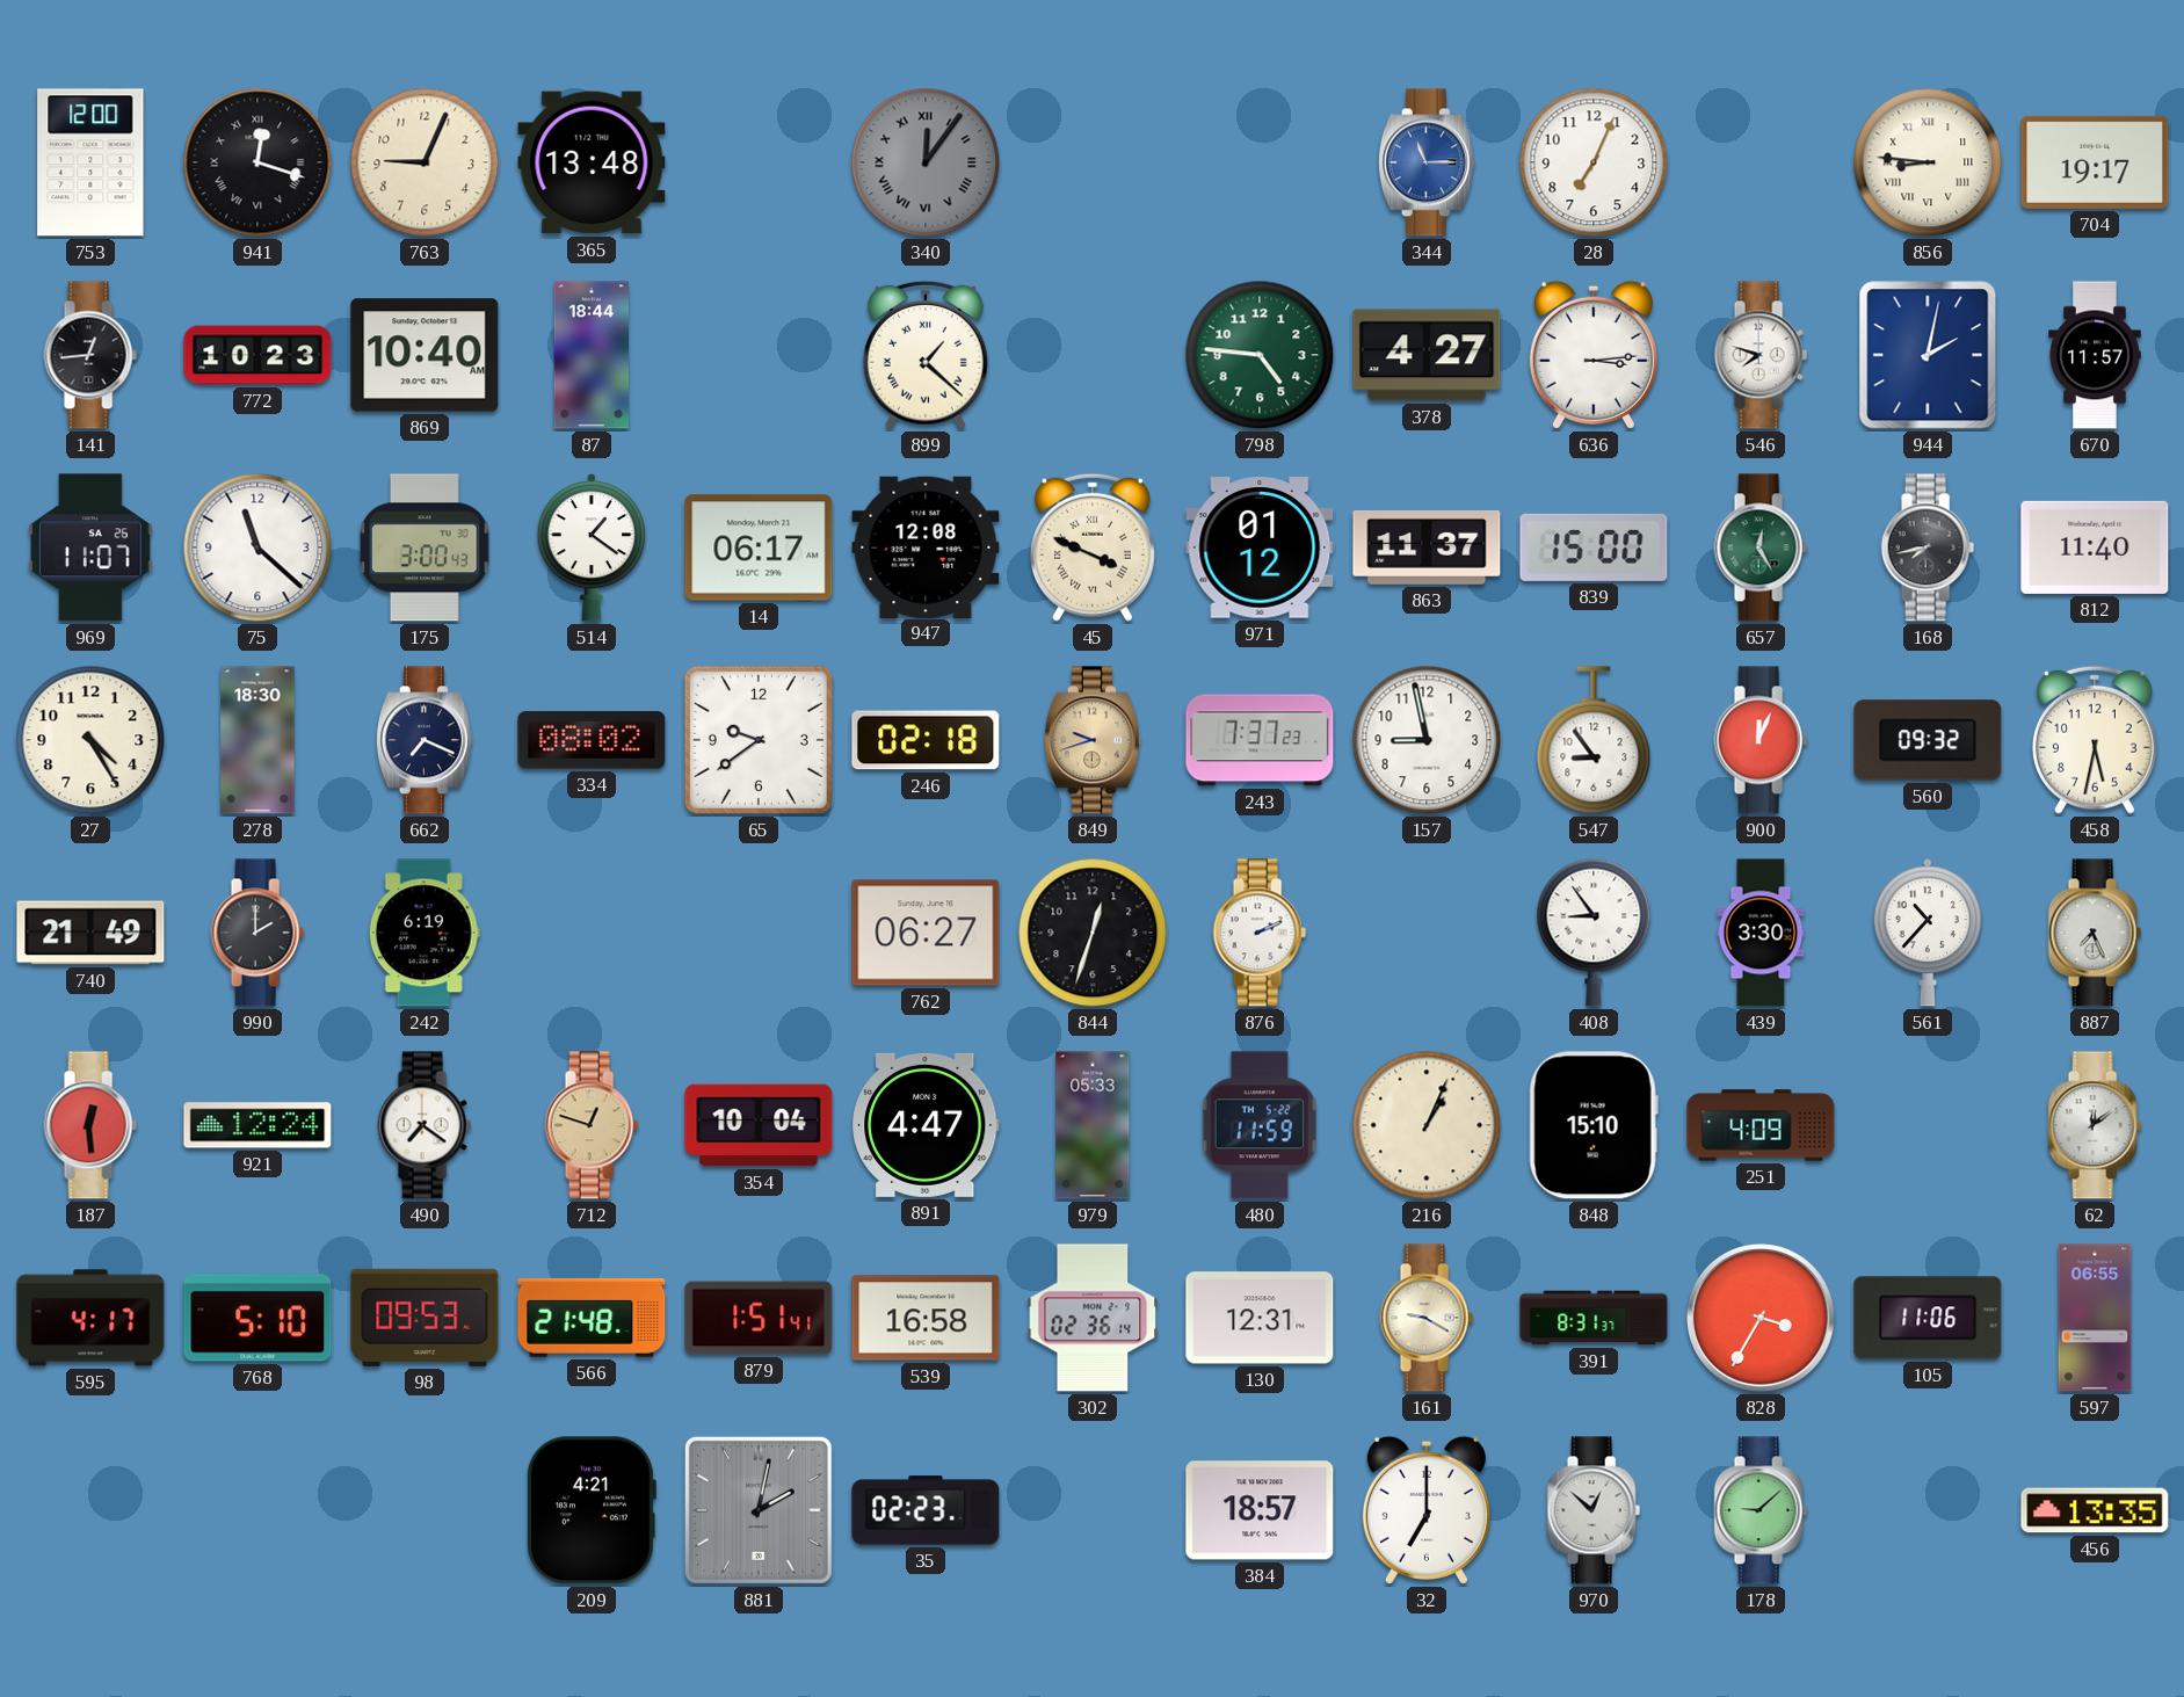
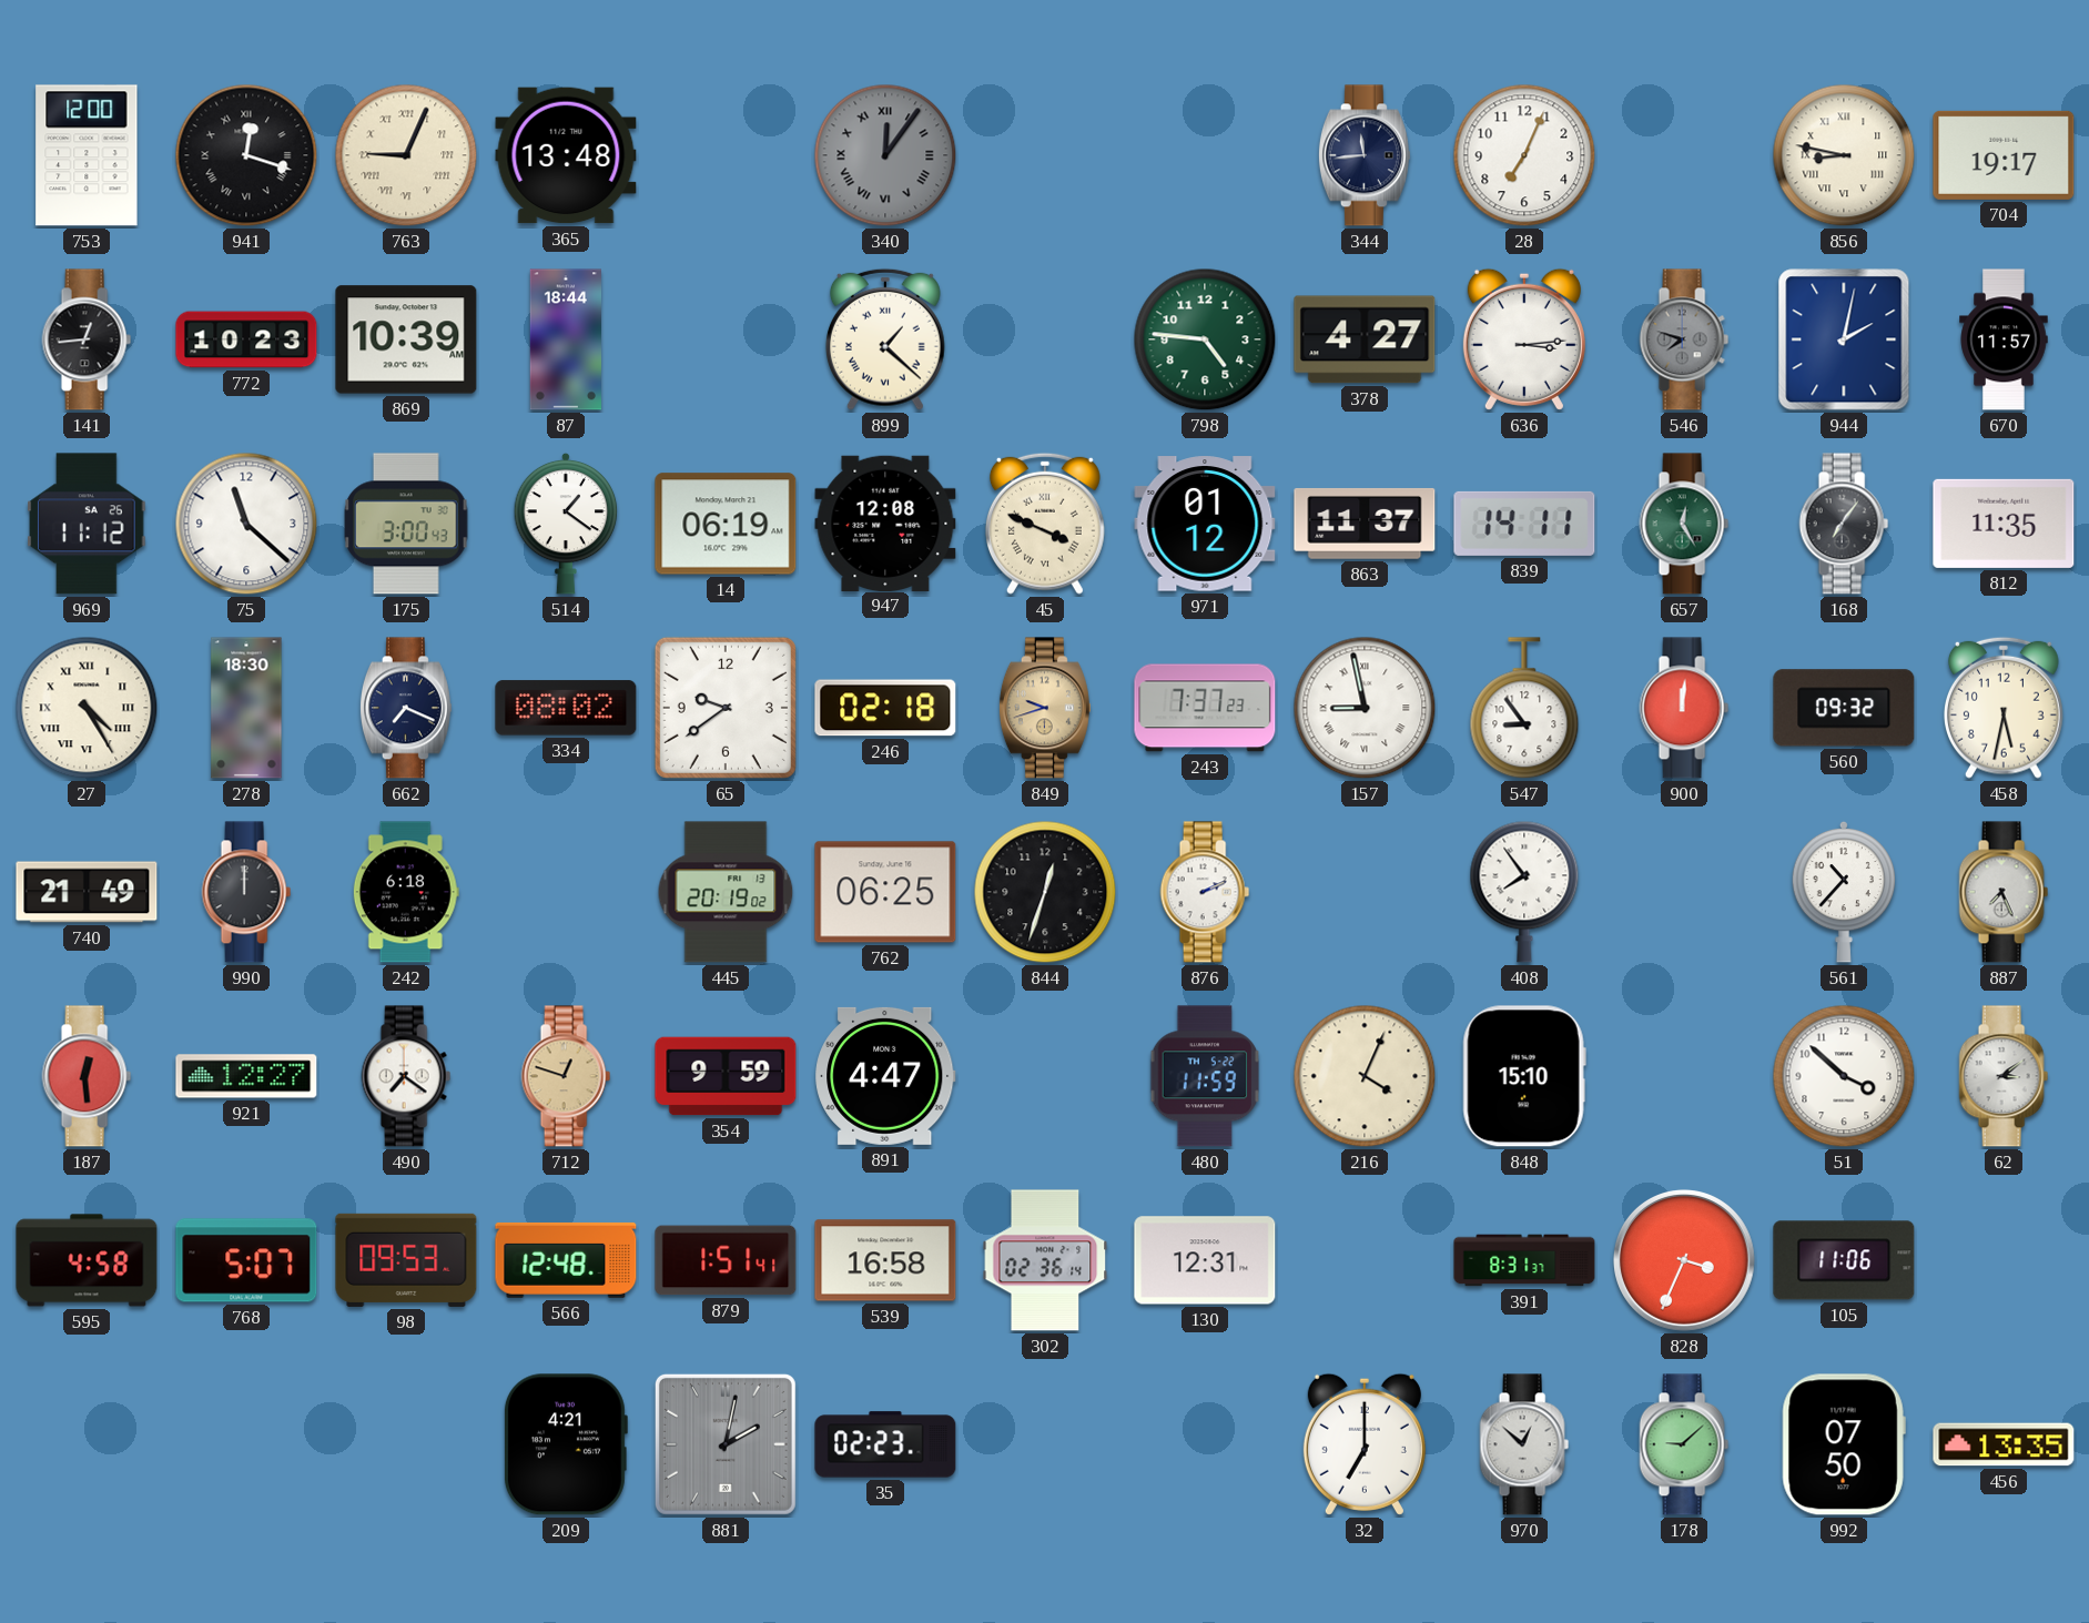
763 numerals: Arabic -> Roman
344: 11:15 -> 11:44
344 dial: blue -> navy
856: 8:46 -> 8:47
869: 10:40 -> 10:39
546 dial: white -> grey
969: 11:07 -> 11:12
14: 06:17 -> 06:19
839: 15:00 -> 14:11
168: 7:43 -> 7:06
812: 11:40 -> 11:35
27 numerals: Arabic -> Roman
157 numerals: Arabic -> Roman
900: 12:04 -> 12:01
990: 2:00 -> 12:00
242: 6:19 -> 6:18
445: none -> 20:19
762: 06:27 -> 06:25
408: 8:54 -> 7:54
439: 3:30 -> none
921: 12:24 -> 12:27
354: 10:04 -> 9:59
979: 05:33 -> none
216: 1:04 -> 4:04
251: 4:09 -> none
51: none -> 3:52
62: 12:09 -> 3:09
595: 4:17 -> 4:58
768: 5:10 -> 5:07
566: 21:48 -> 12:48
161: 9:20 -> none
828: 3:35 -> 3:34
597: 06:55 -> none
384: 18:57 -> none
992: none -> 07:50
